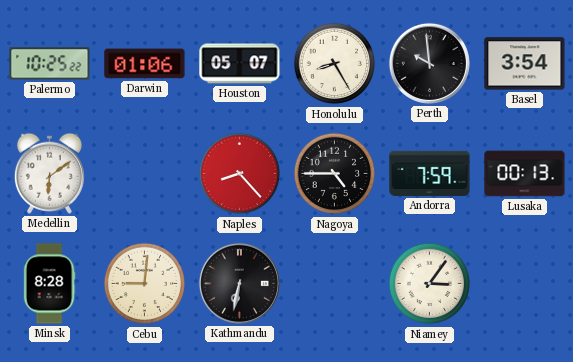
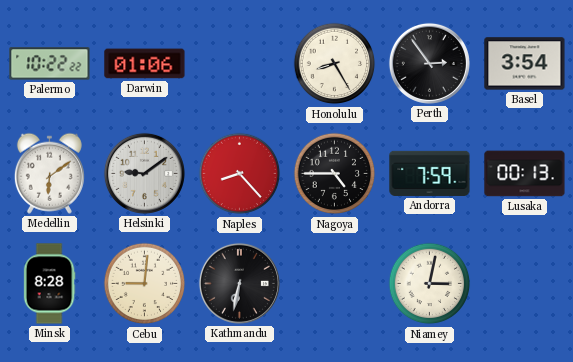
Palermo: 10:25 -> 10:22
Houston: 05:07 -> none
Perth: 9:59 -> 2:54
Helsinki: none -> 9:09
Niamey: 3:06 -> 3:02
